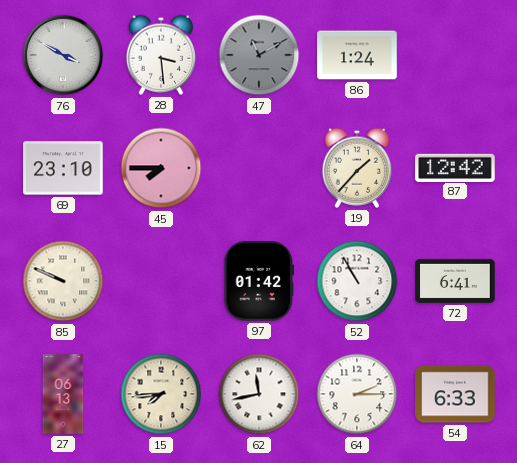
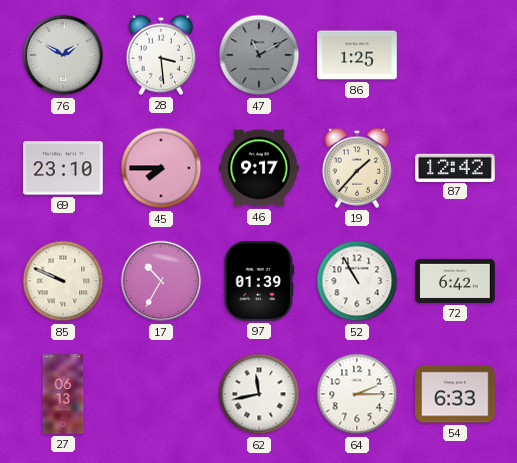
76: 3:50 -> 1:50
86: 1:24 -> 1:25
46: none -> 9:17
17: none -> 10:35
97: 01:42 -> 01:39
72: 6:41 -> 6:42
15: 7:44 -> none
